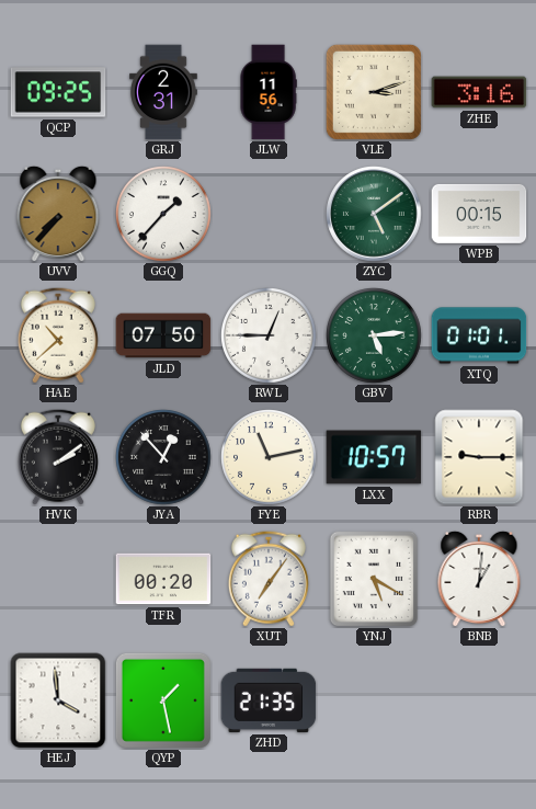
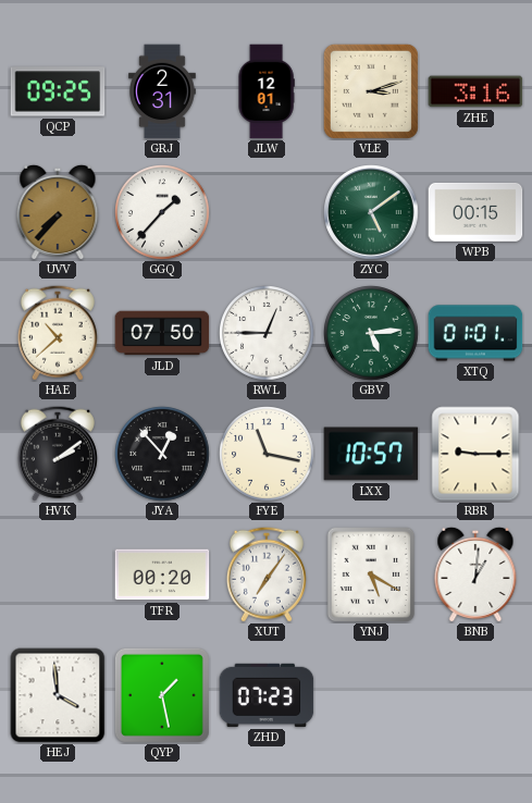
JLW: 11:56 -> 12:01
FYE: 11:13 -> 11:17
ZHD: 21:35 -> 07:23
